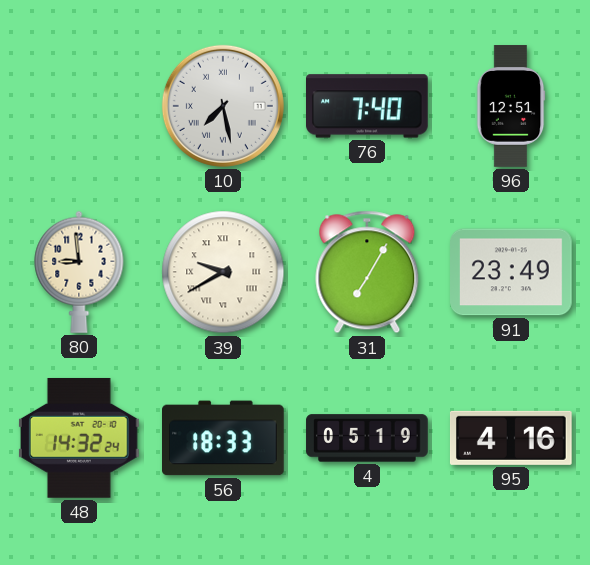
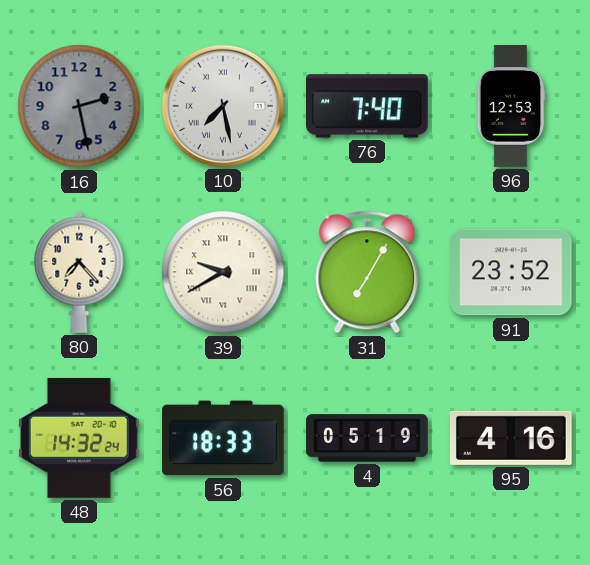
16: none -> 2:28
96: 12:51 -> 12:53
80: 8:59 -> 7:23
91: 23:49 -> 23:52
